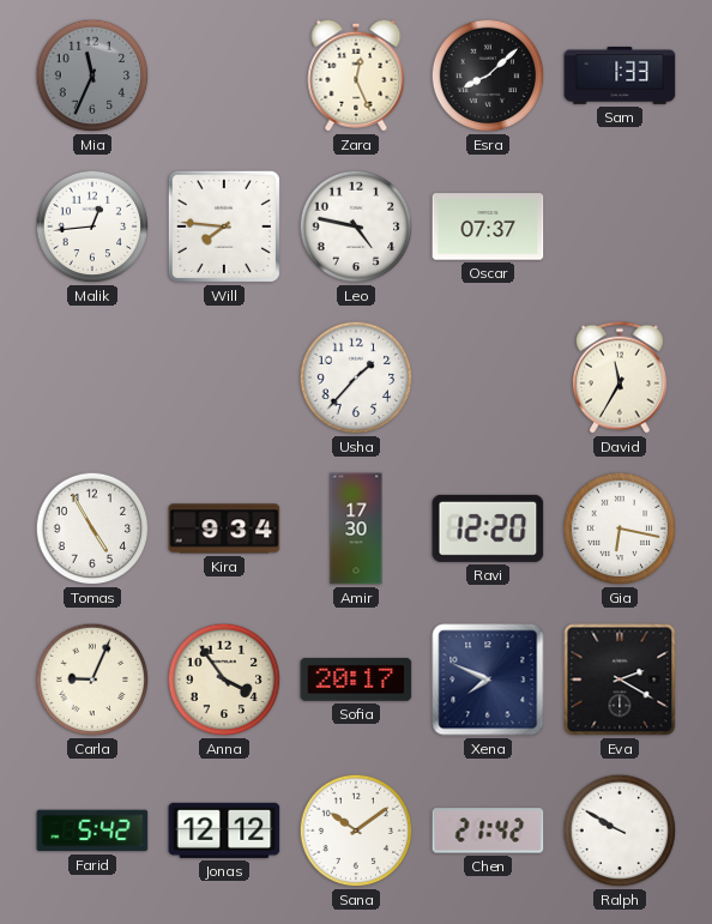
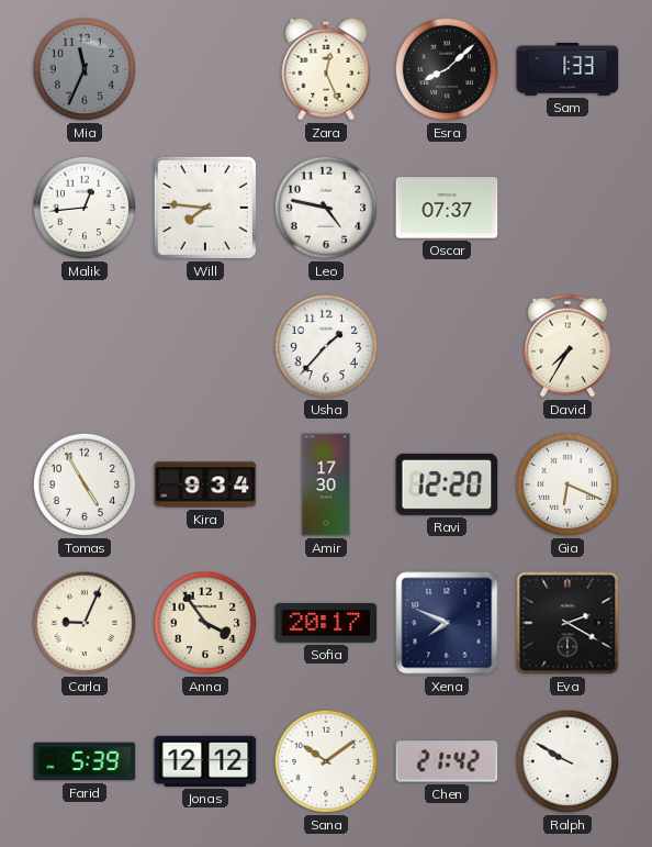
David: 11:35 -> 7:35
Gia: 6:17 -> 6:19
Farid: 5:42 -> 5:39
